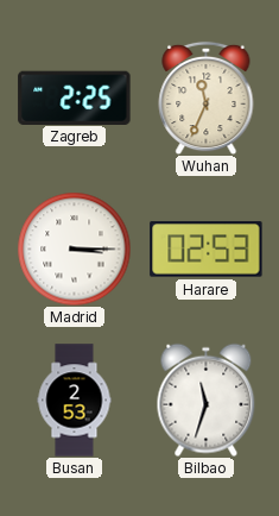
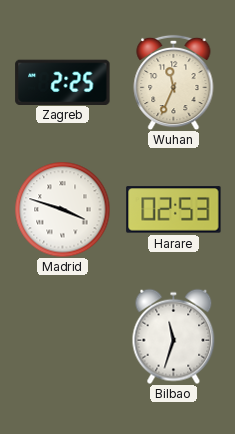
Madrid: 3:15 -> 3:48
Busan: 2:53 -> none
